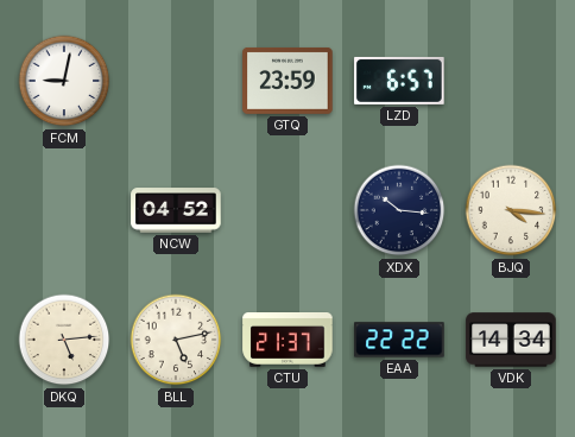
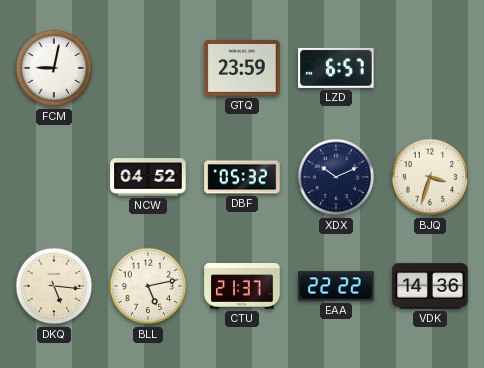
DBF: none -> 05:32
XDX: 10:16 -> 10:11
BJQ: 4:16 -> 3:33
DKQ: 5:14 -> 5:16
VDK: 14:34 -> 14:36
